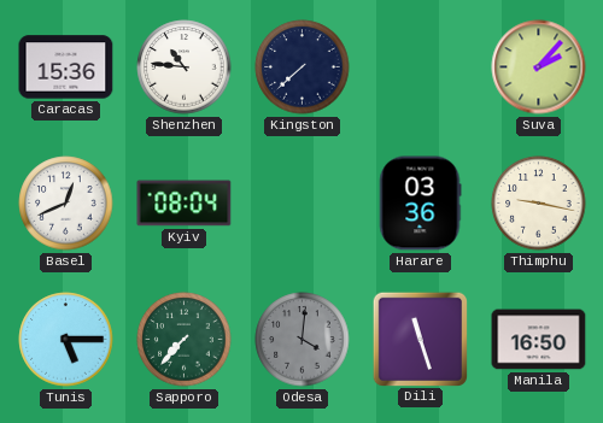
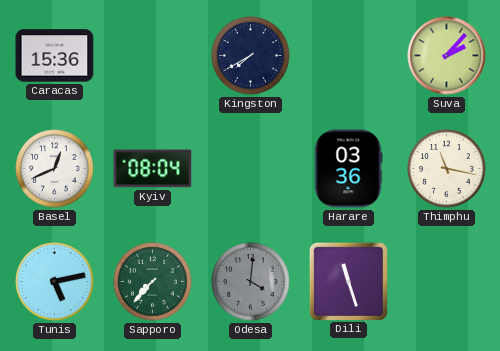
Shenzhen: 10:46 -> none
Kingston: 7:38 -> 7:40
Thimphu: 9:17 -> 11:17
Tunis: 5:15 -> 5:13
Manila: 16:50 -> none
